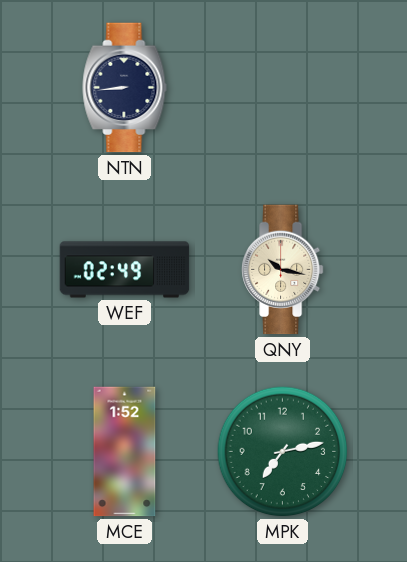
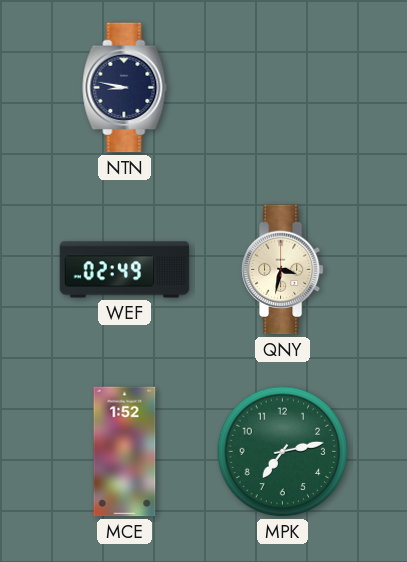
NTN: 8:44 -> 8:47
QNY: 10:17 -> 3:32
